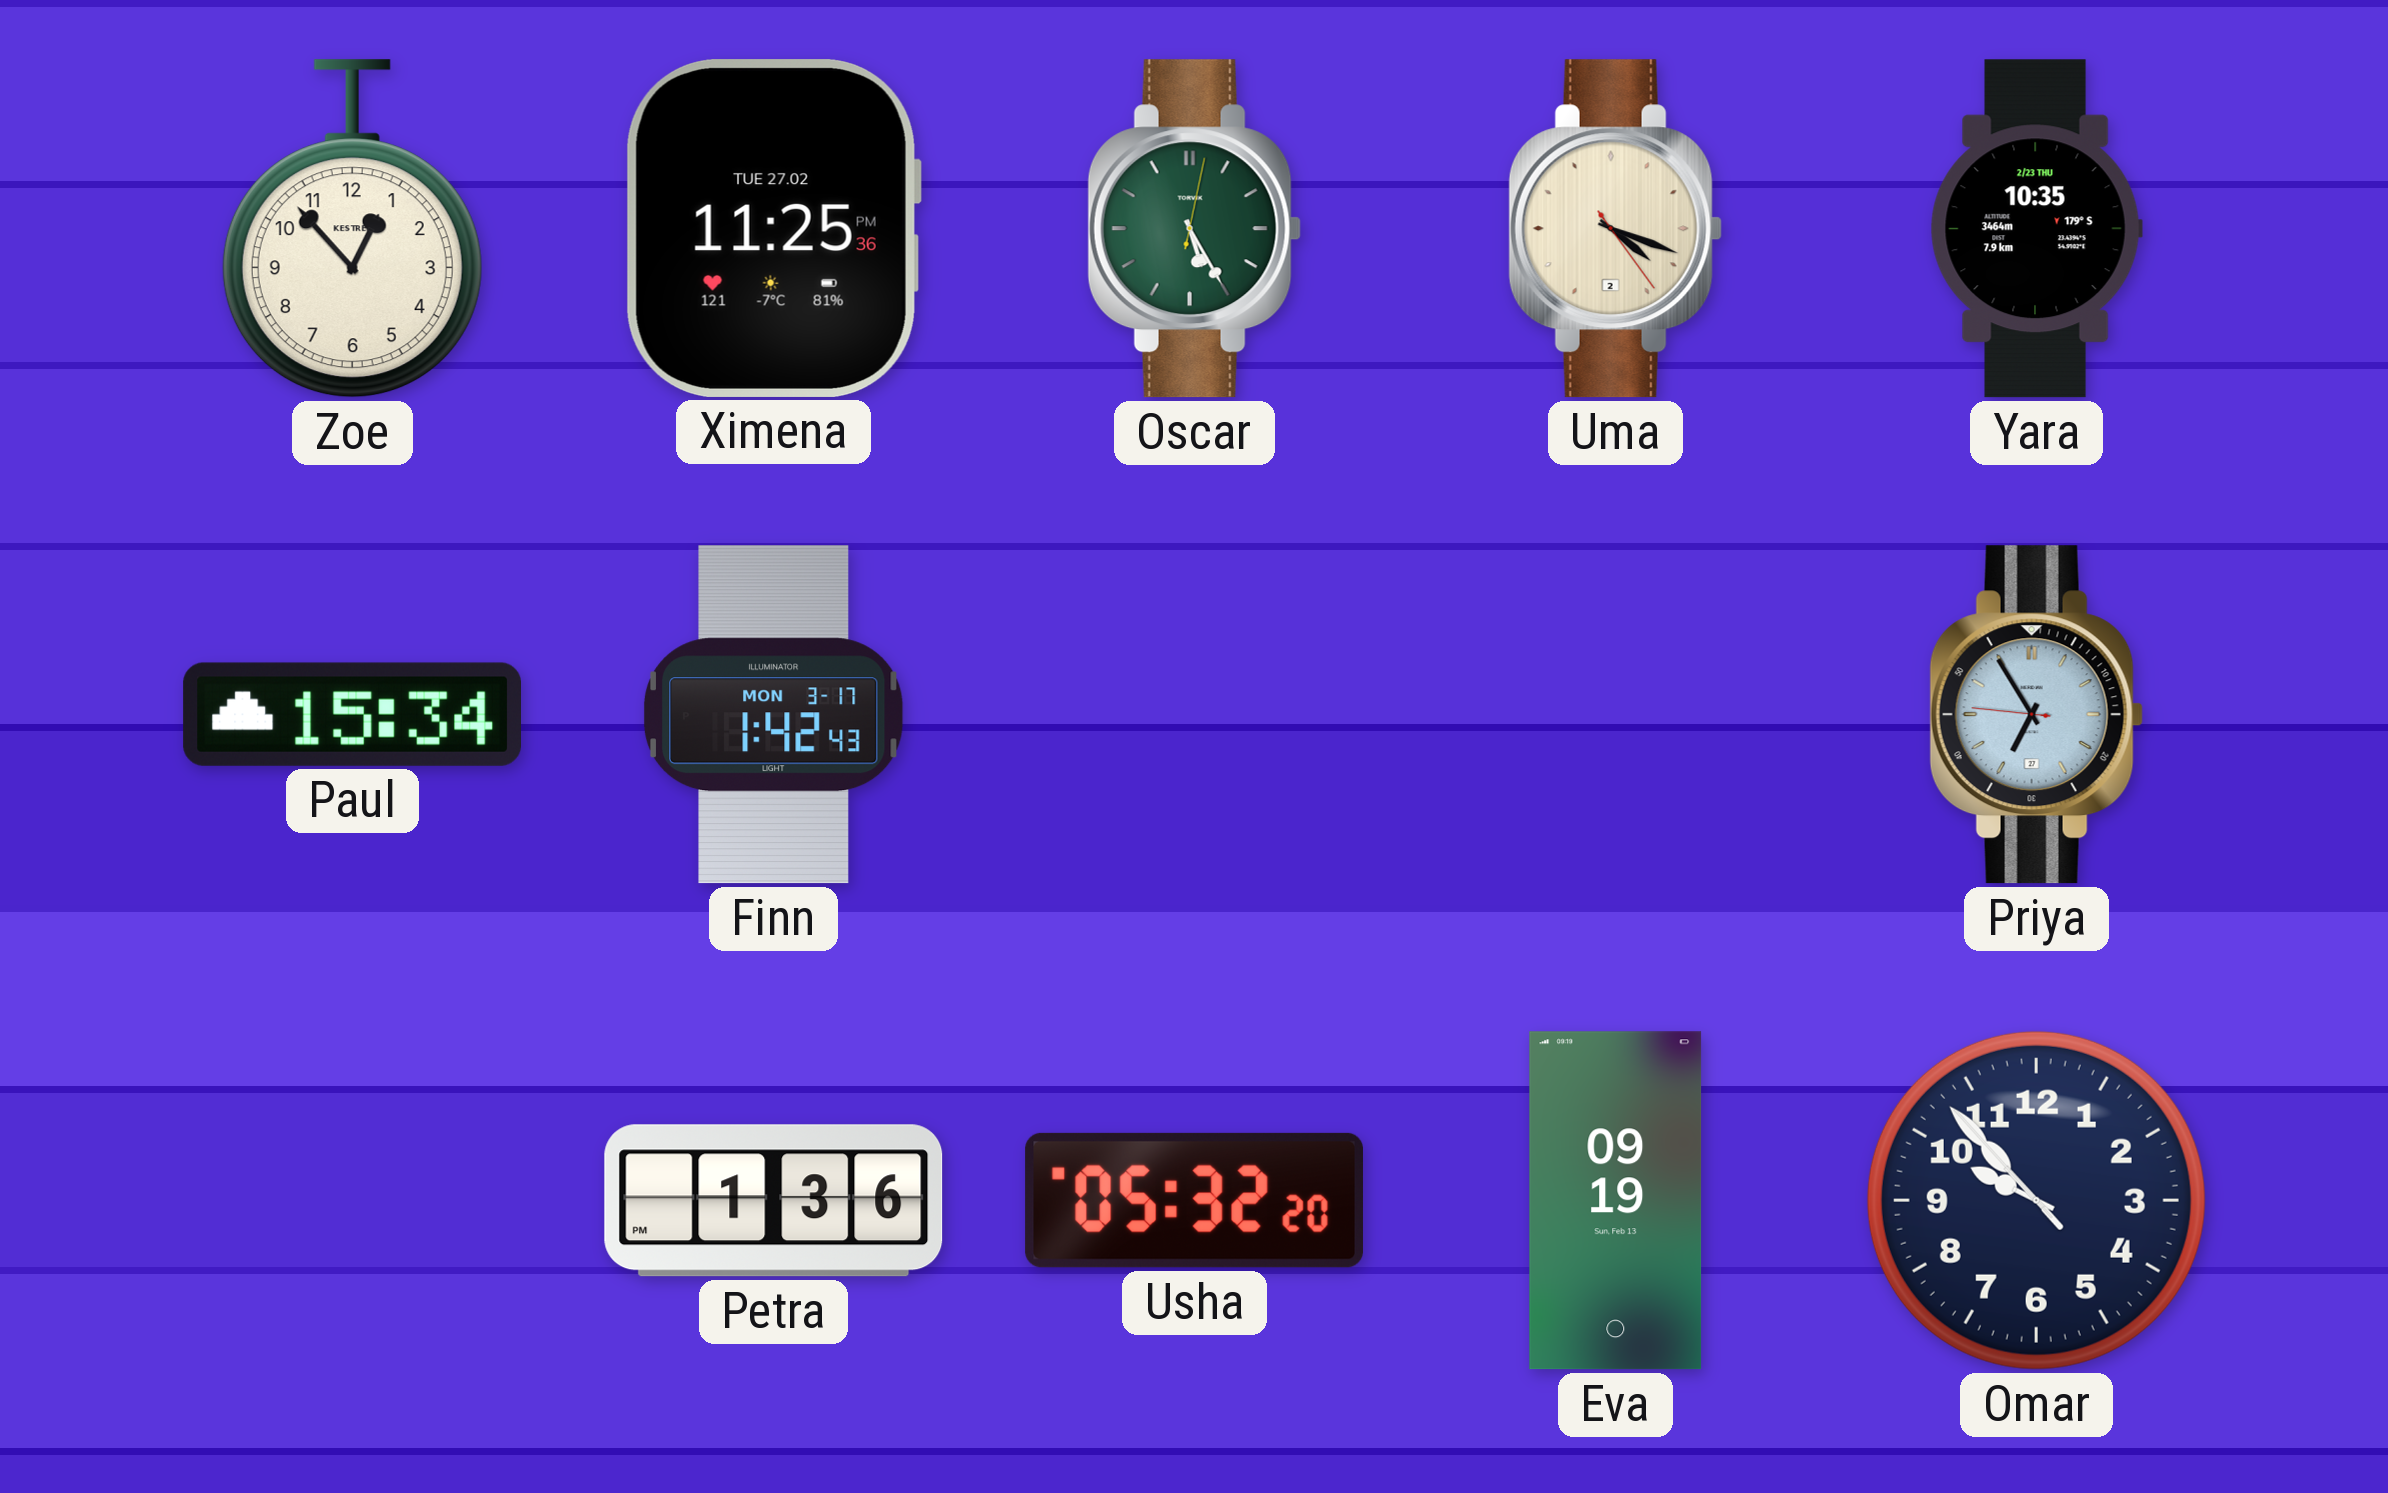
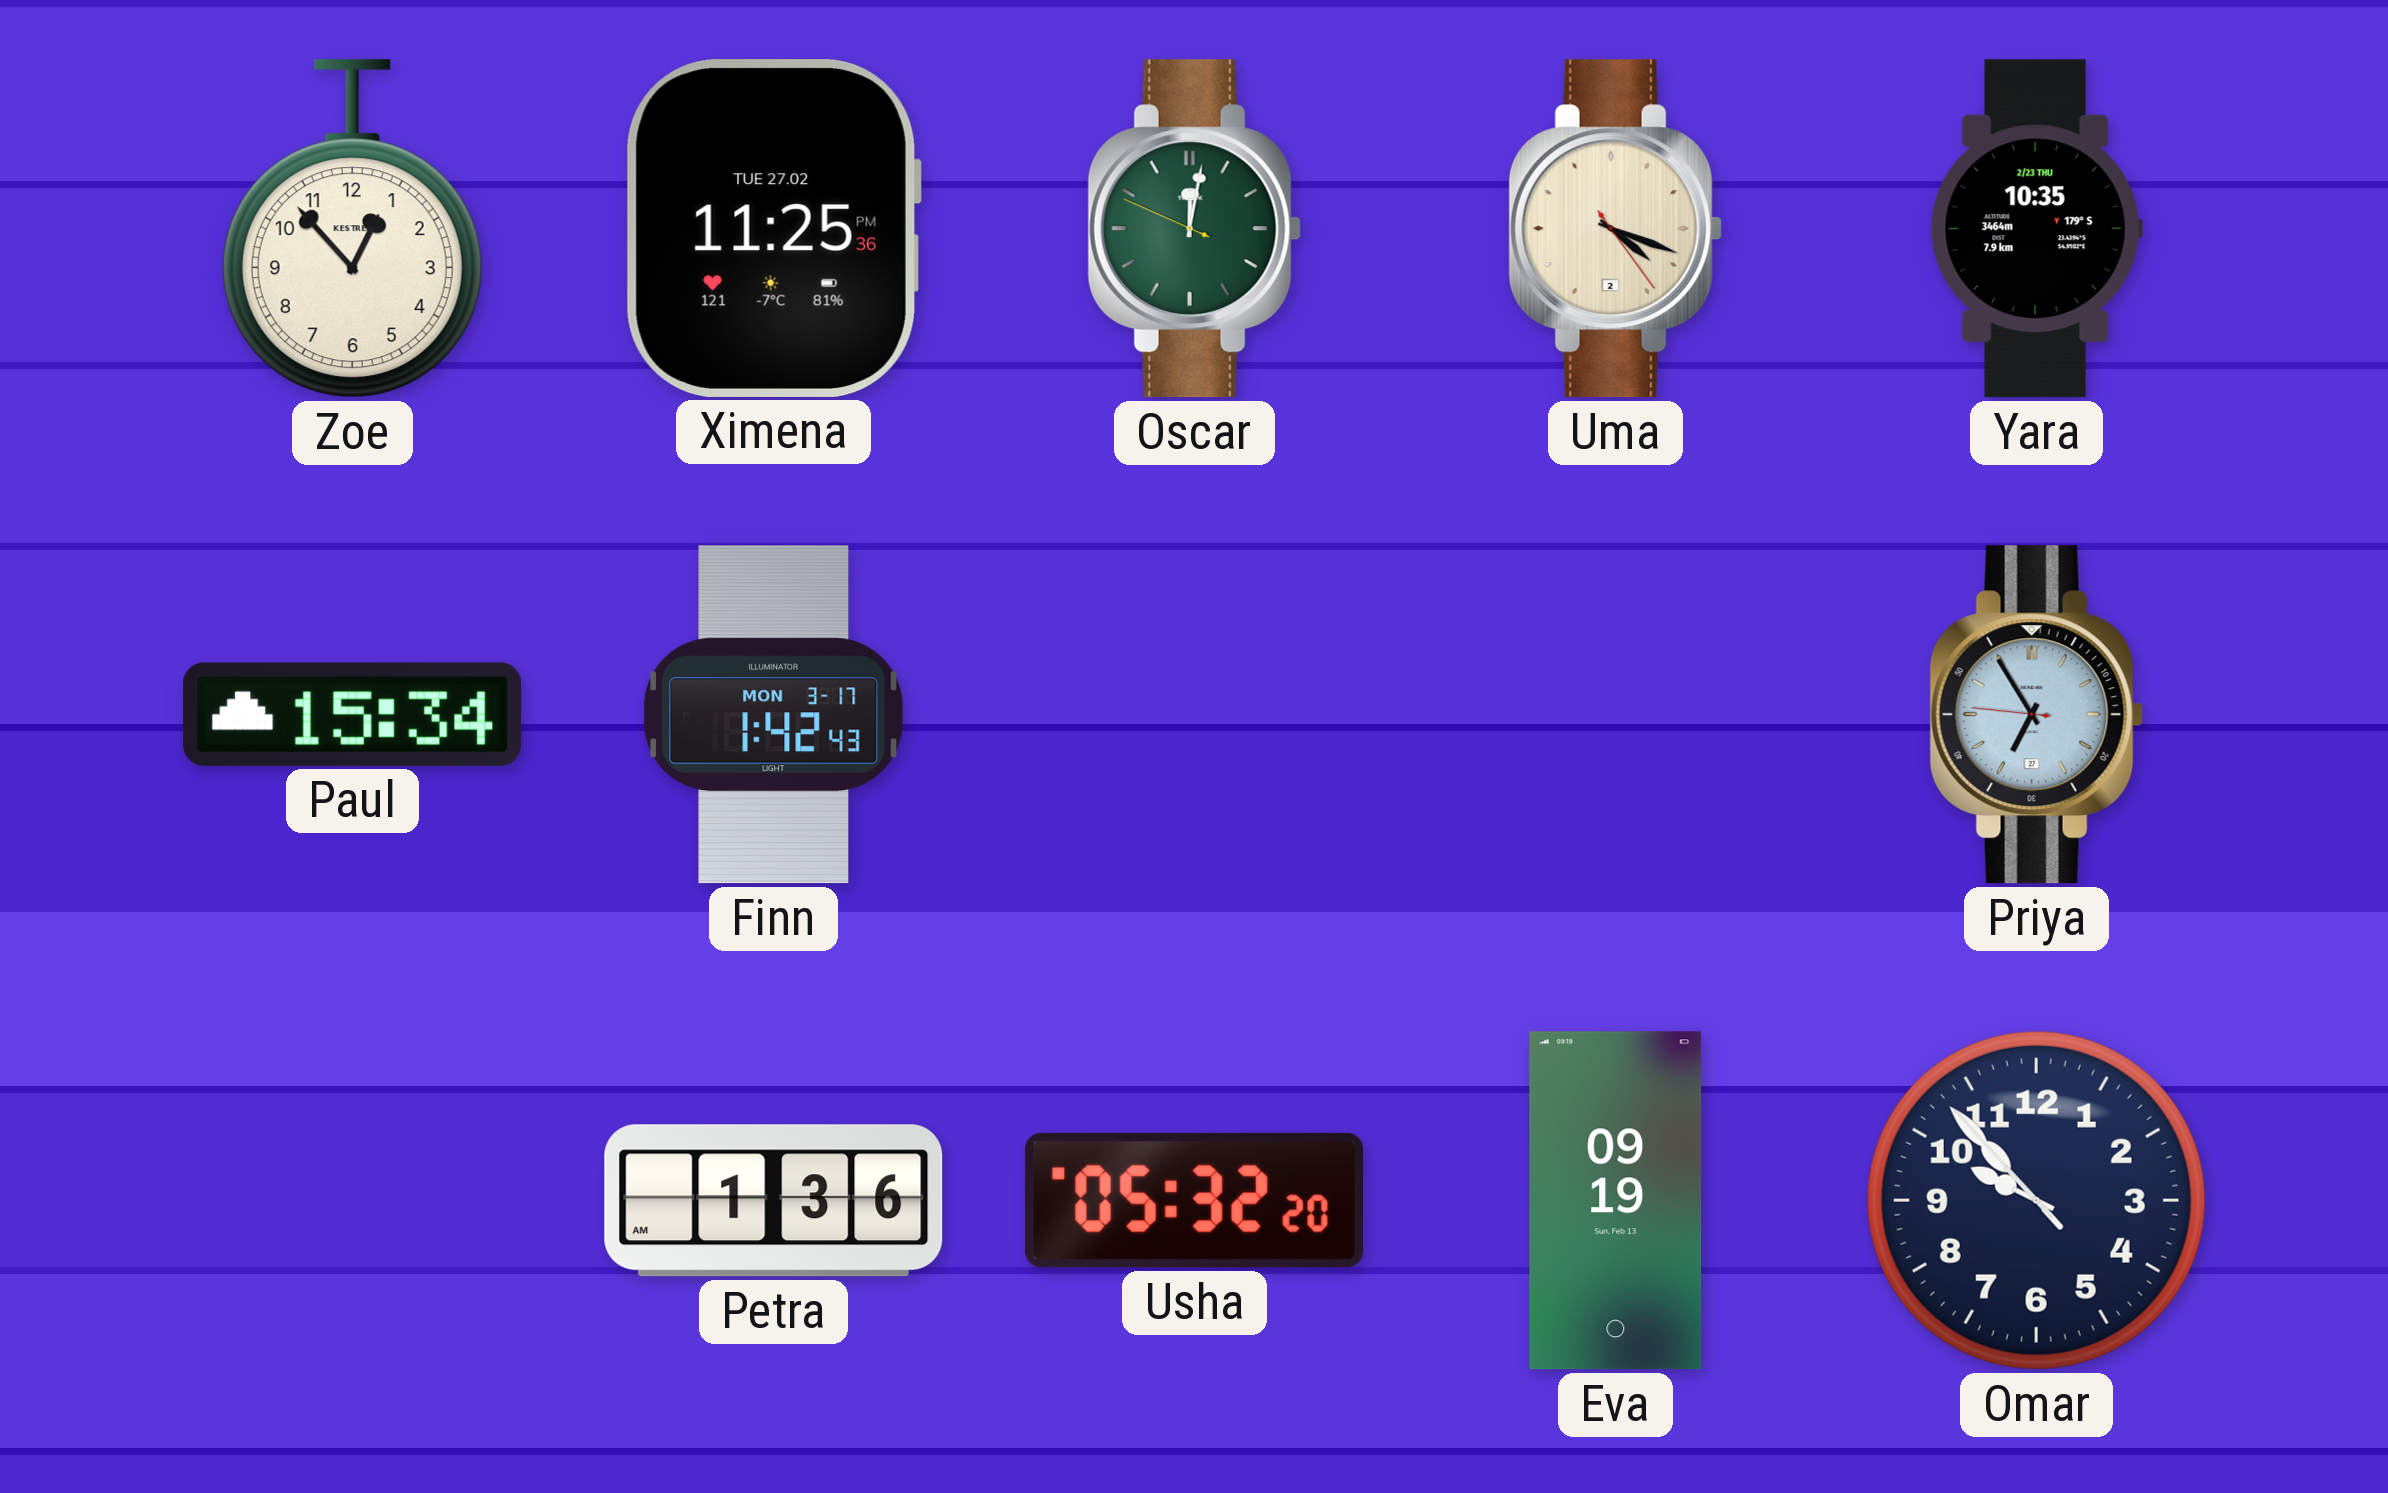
Oscar: 5:25 -> 12:01
Petra: 1:36 PM -> 1:36 AM
